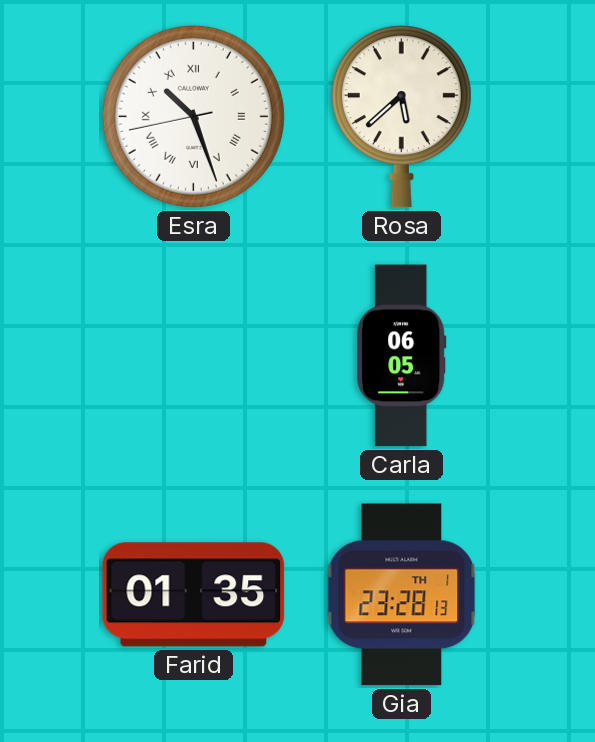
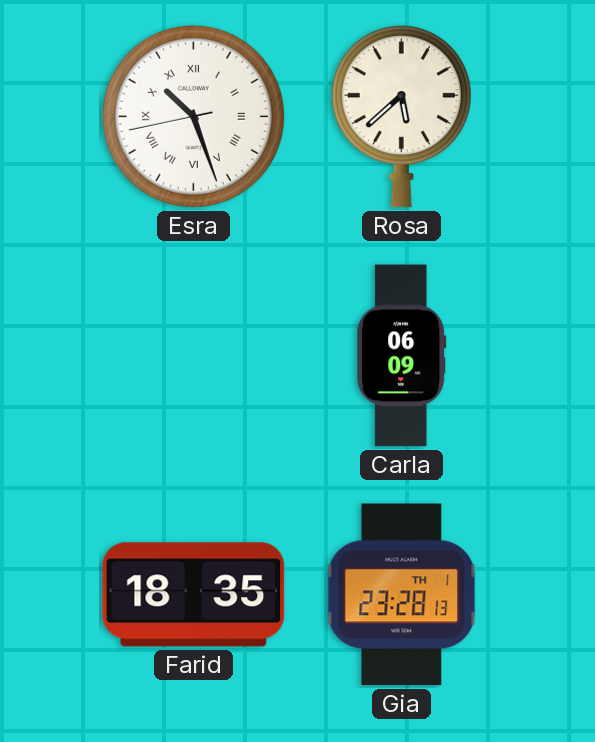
Carla: 06:05 -> 06:09
Farid: 01:35 -> 18:35
